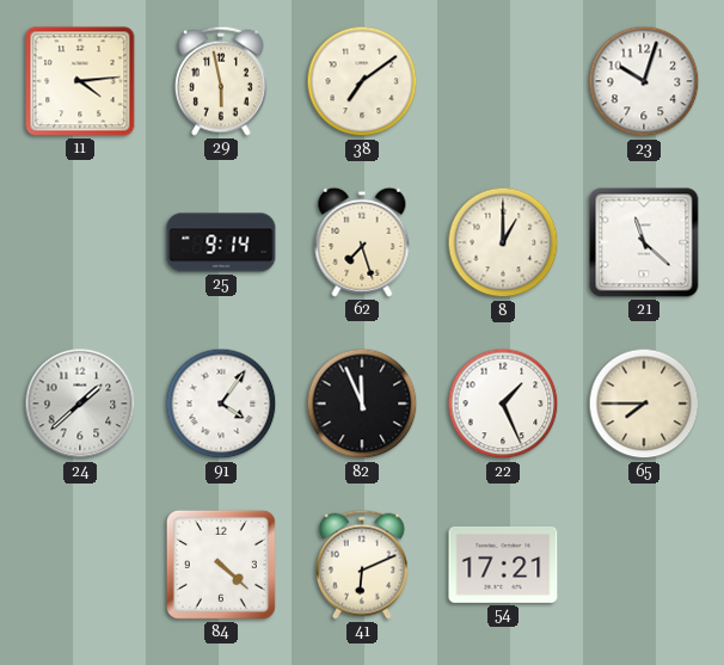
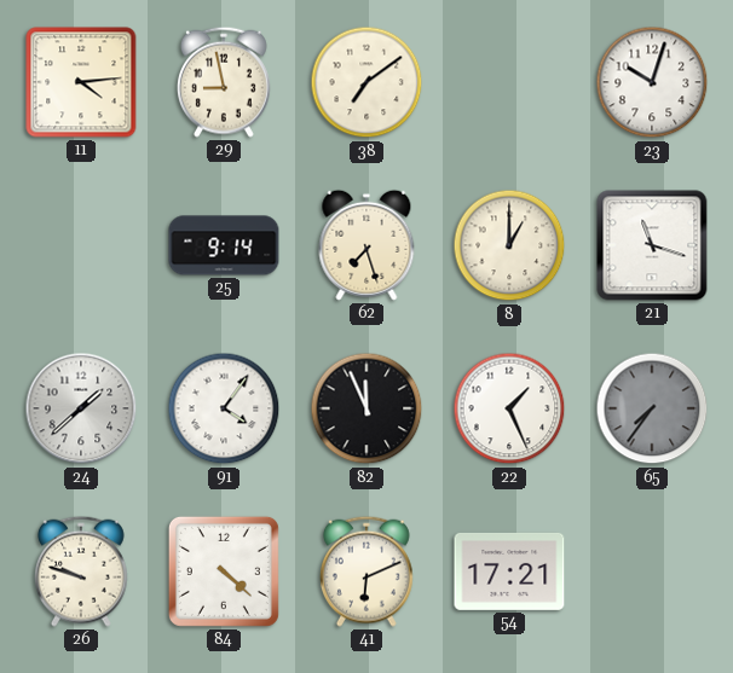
29: 5:58 -> 8:58
21: 11:22 -> 11:18
65: 7:45 -> 7:36
65 dial: cream -> grey
26: none -> 9:48
